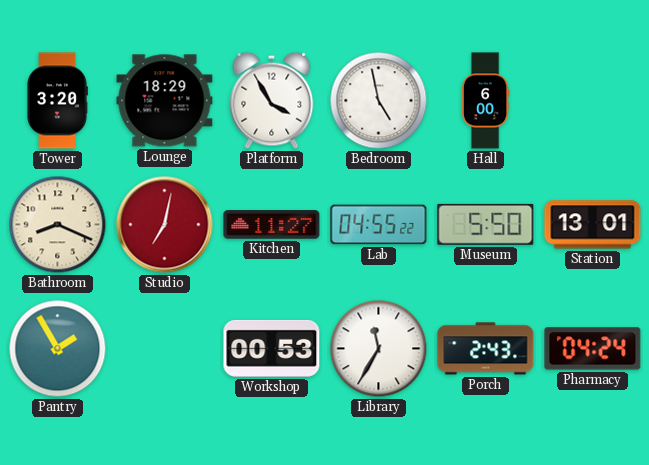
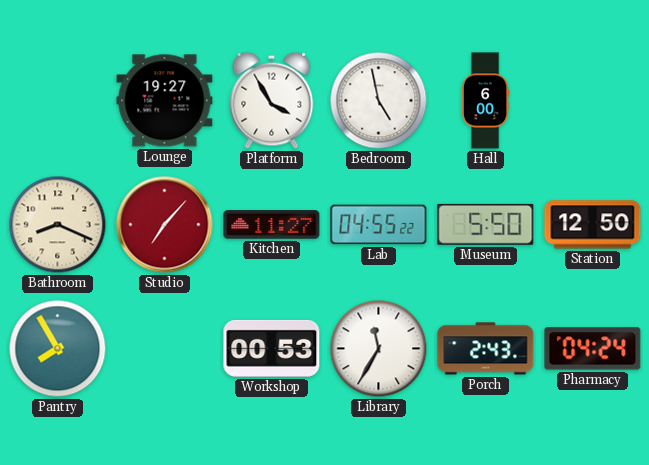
Tower: 3:20 -> none
Lounge: 18:29 -> 19:27
Studio: 7:02 -> 7:07
Station: 13:01 -> 12:50
Pantry: 1:55 -> 7:55
